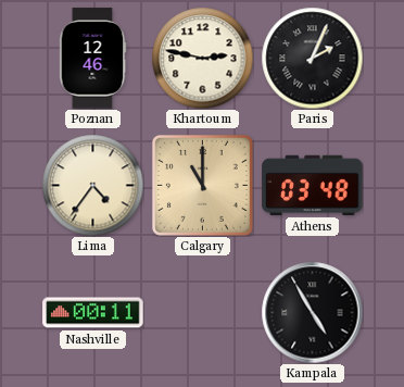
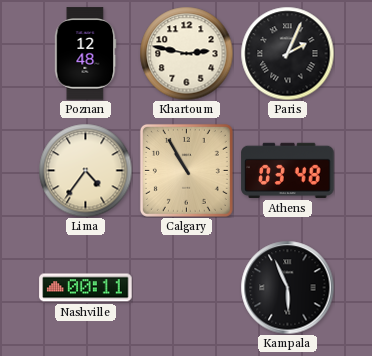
Poznan: 12:46 -> 12:48
Calgary: 11:00 -> 10:55
Kampala: 4:55 -> 5:56
